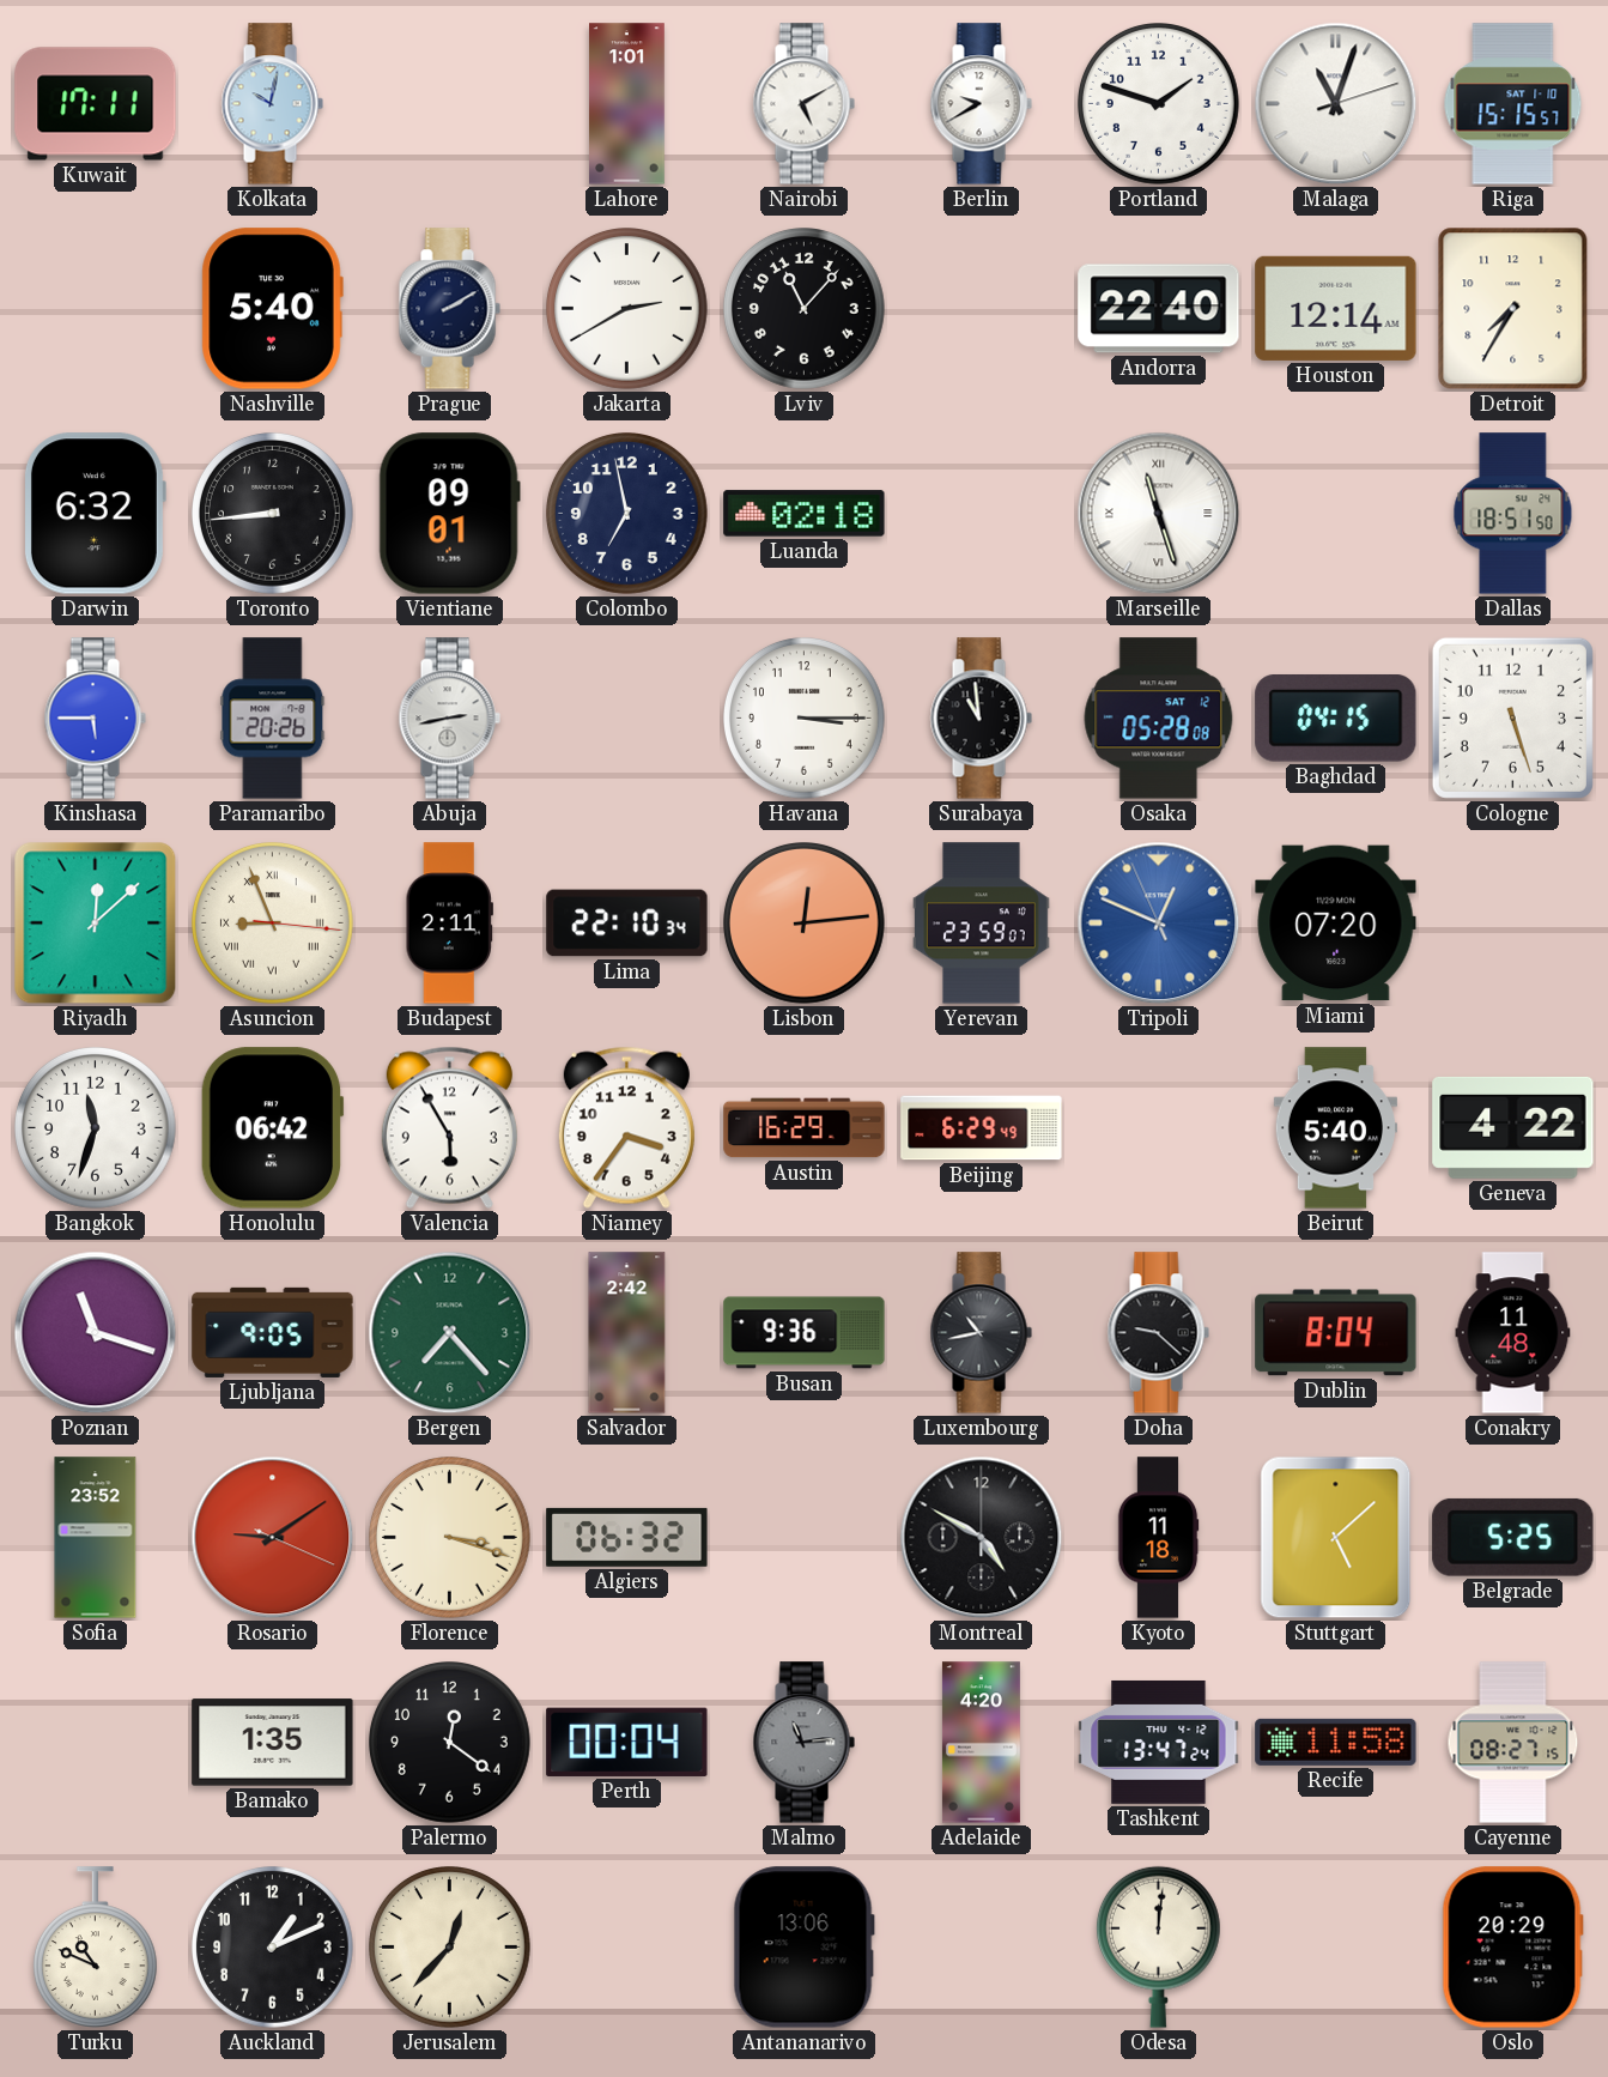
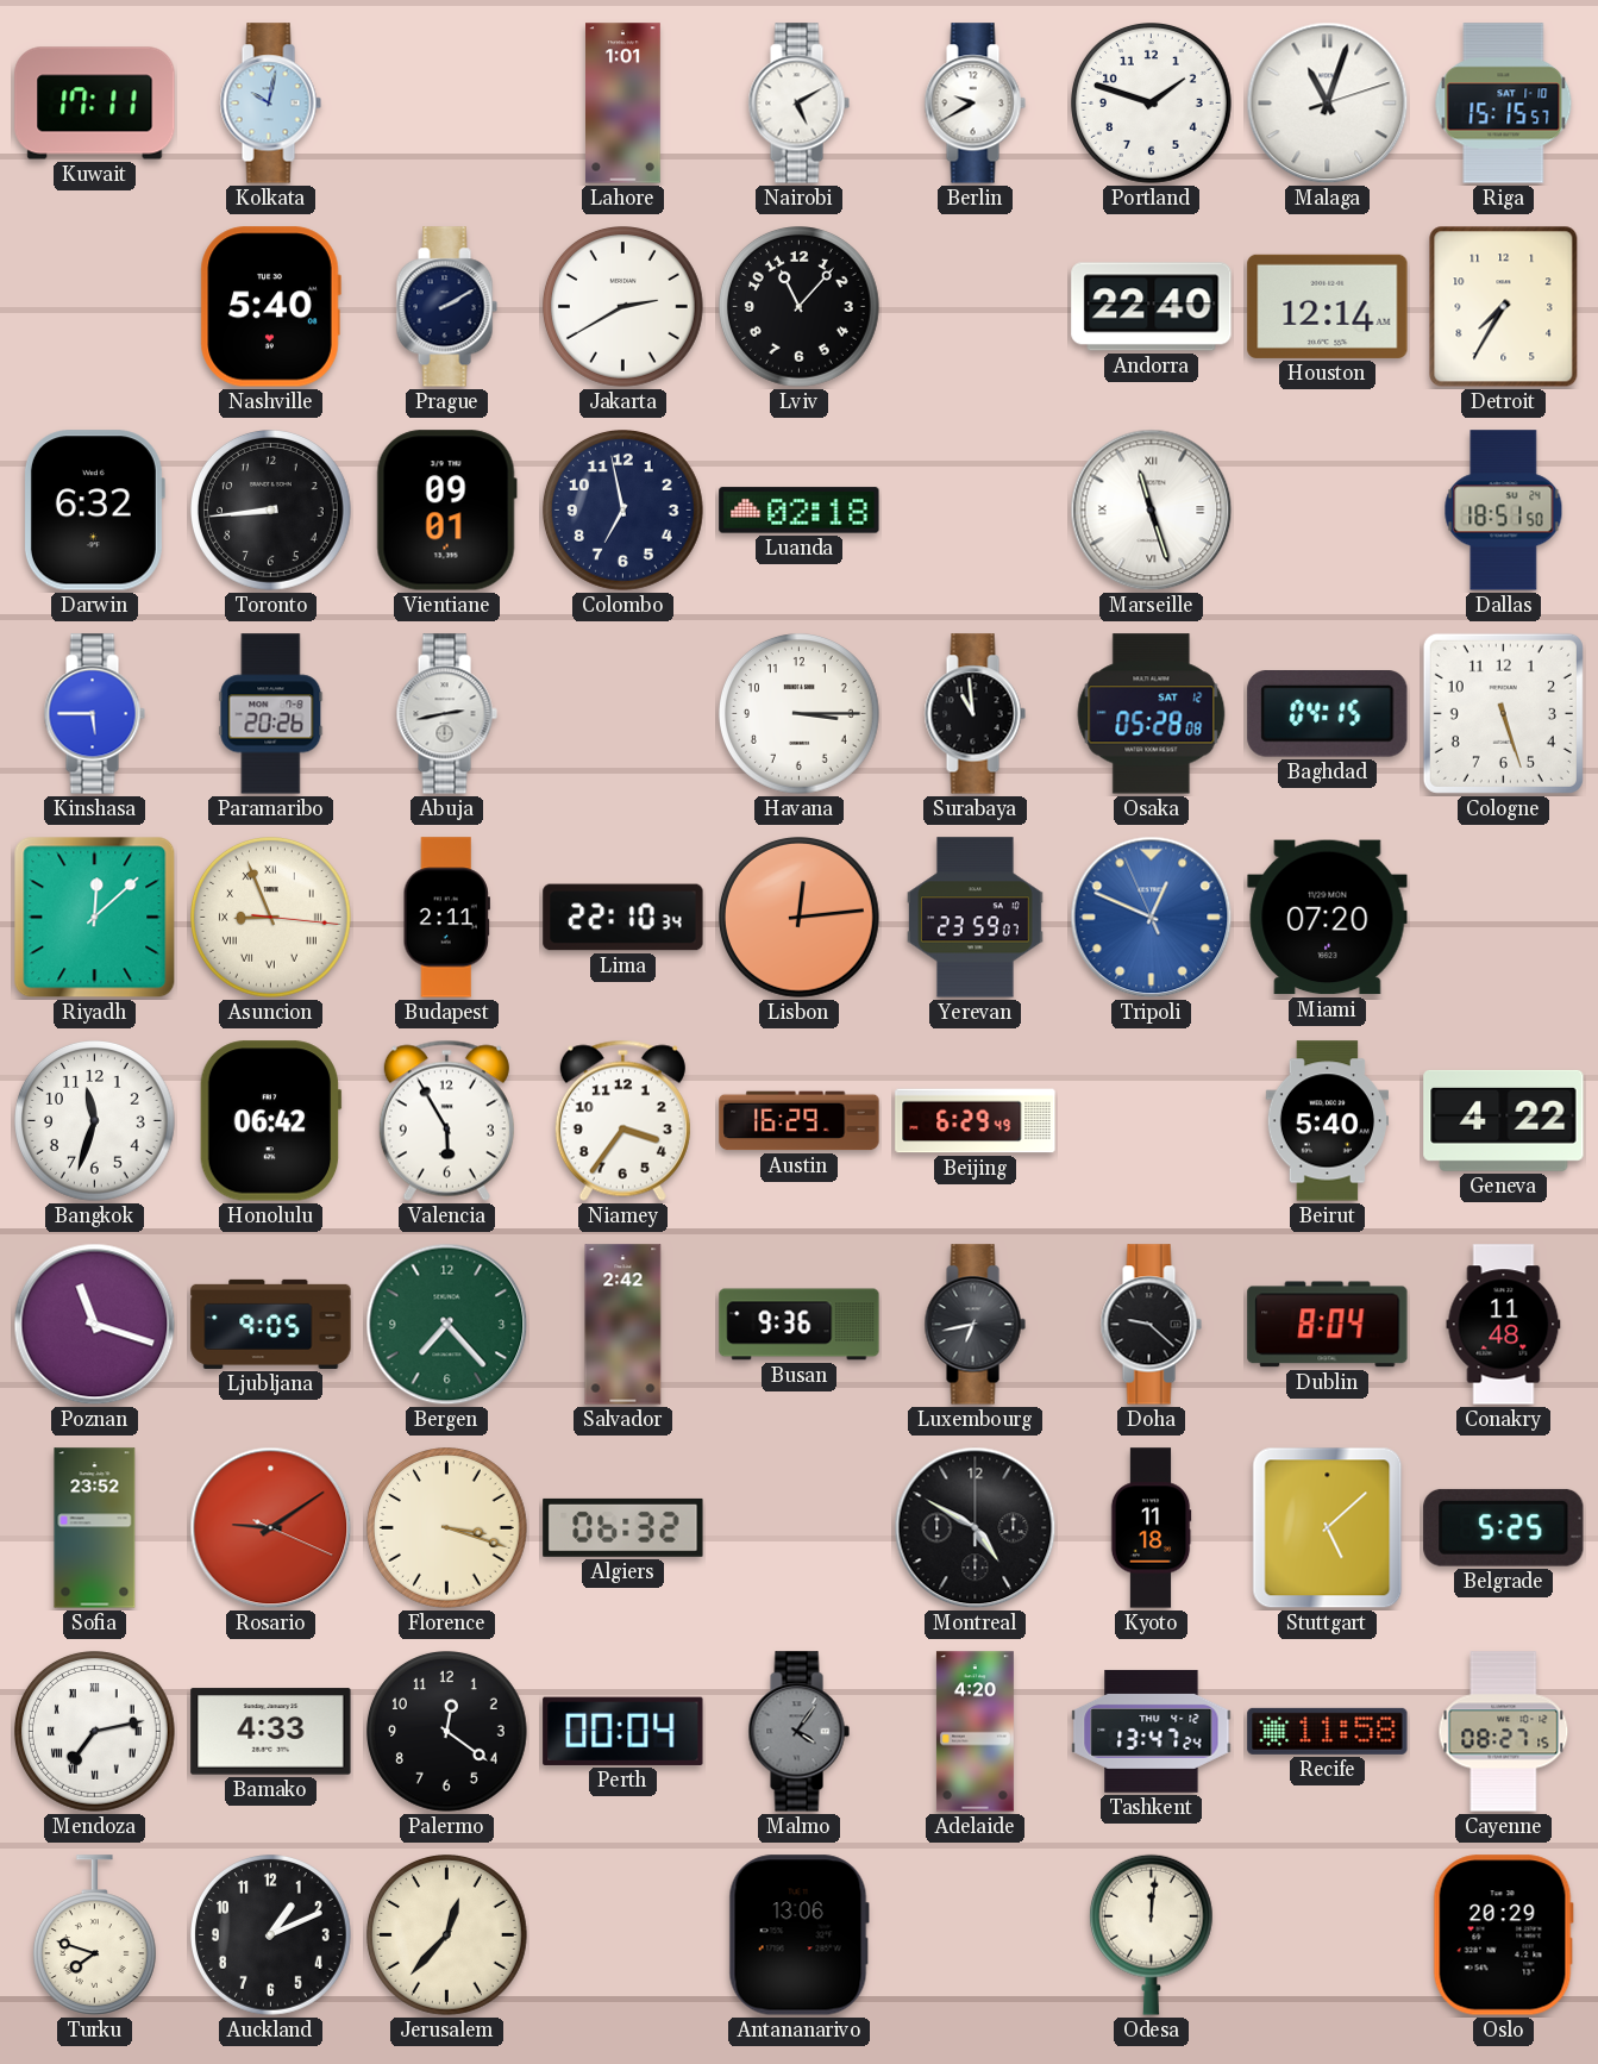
Luxembourg: 10:43 -> 6:43
Mendoza: none -> 7:13
Bamako: 1:35 -> 4:33
Malmo: 11:14 -> 4:06
Turku: 10:49 -> 7:48
